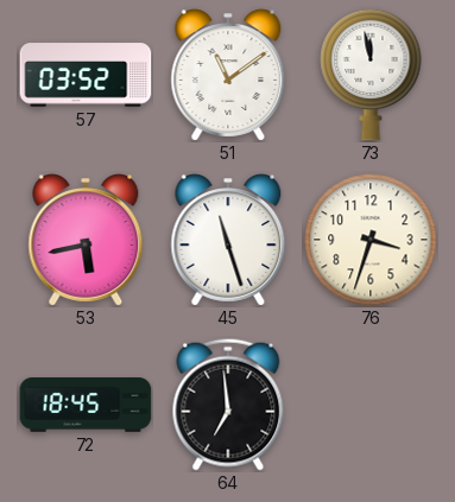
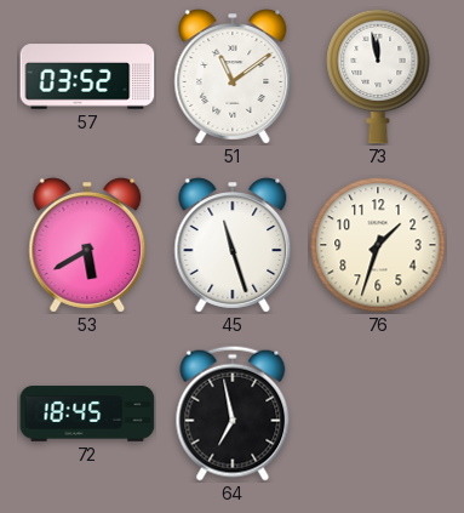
53: 5:43 -> 5:40
76: 3:33 -> 1:33
64: 6:59 -> 6:58
